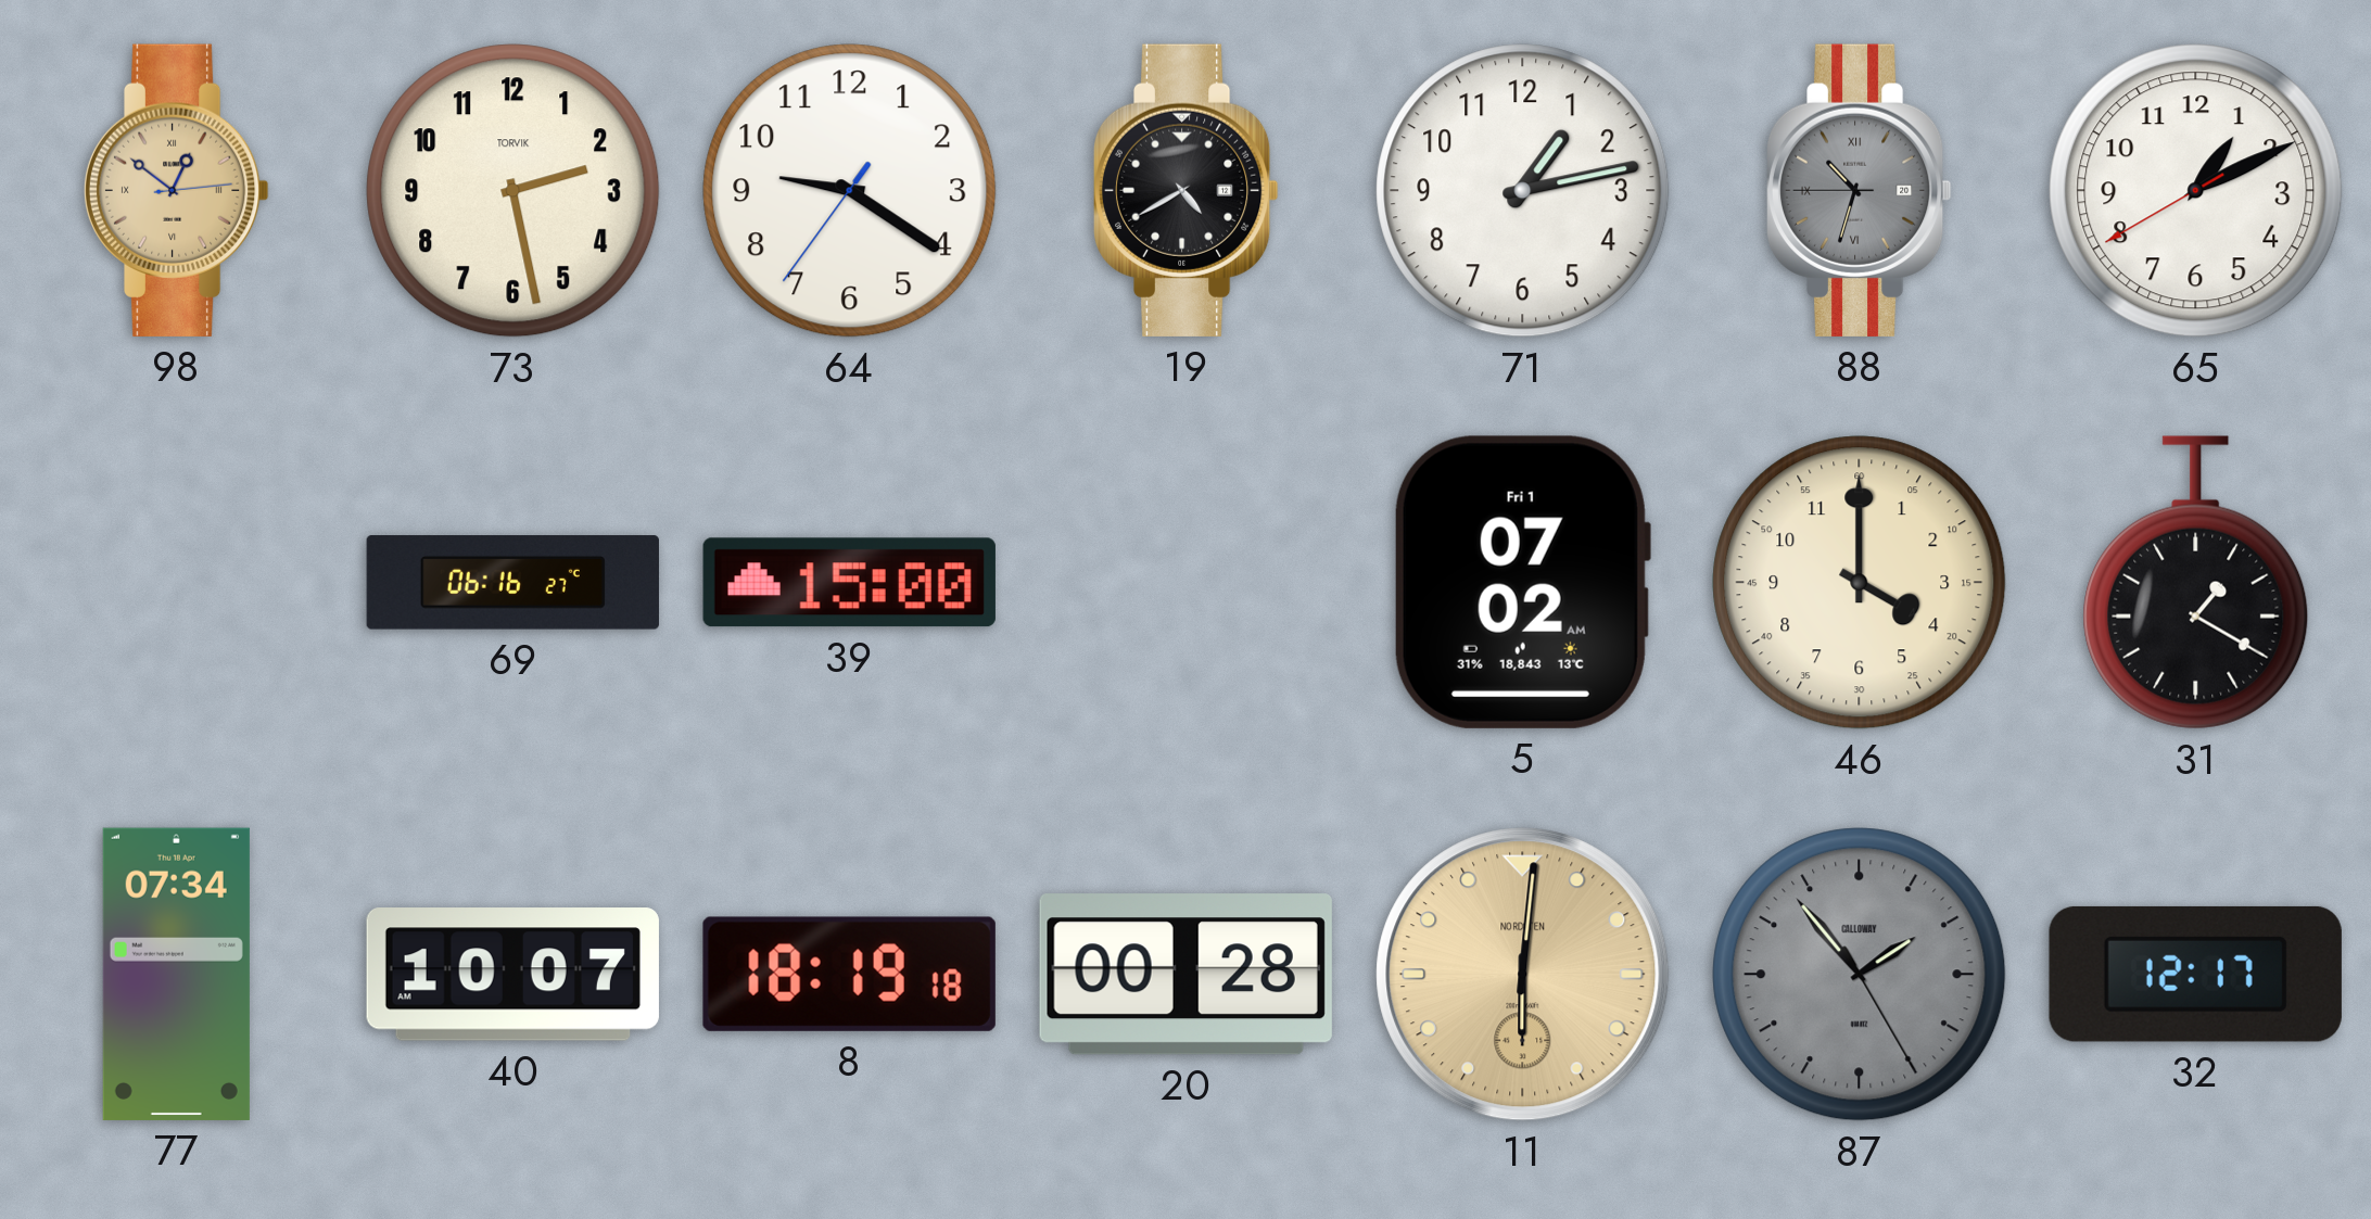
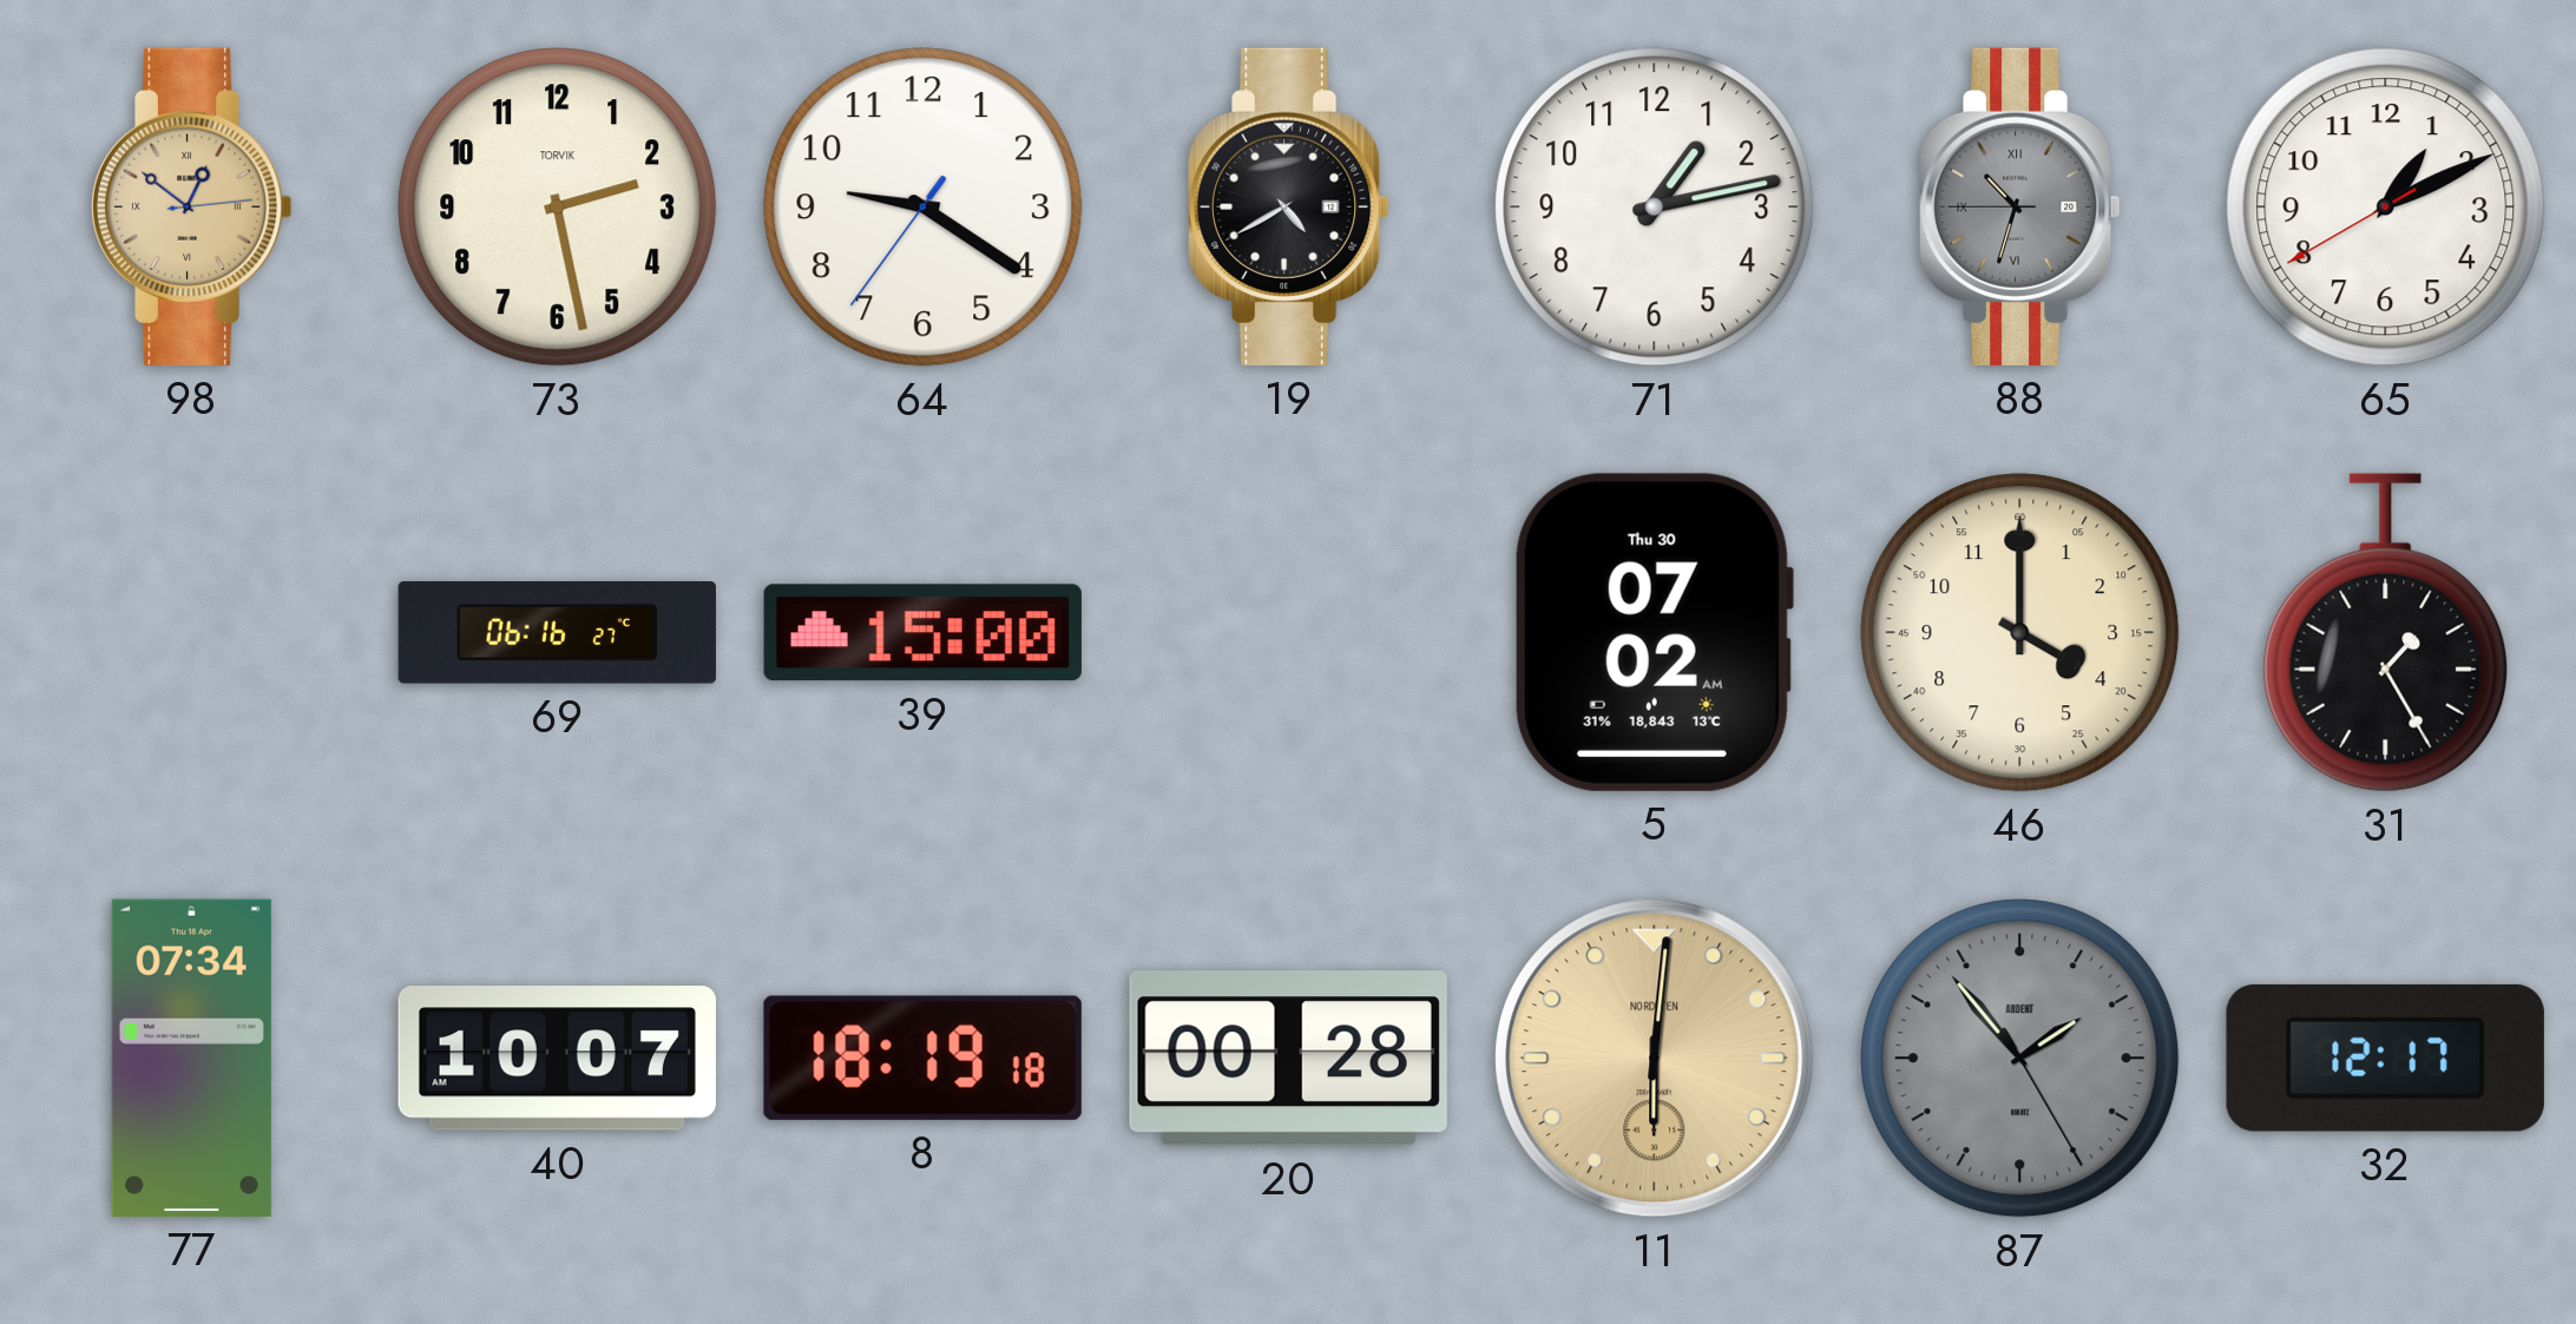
5 date: Fri 1 -> Thu 30
31: 1:20 -> 1:25
87 brand: CALLOWAY -> ARDENT
